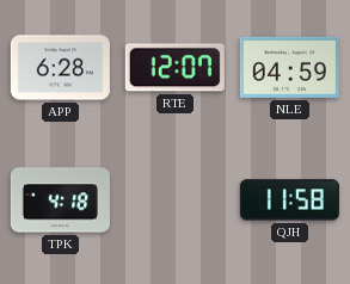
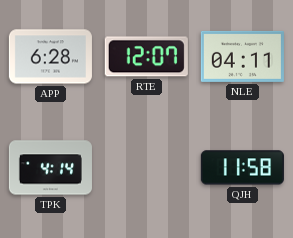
NLE: 04:59 -> 04:11
TPK: 4:18 -> 4:14
